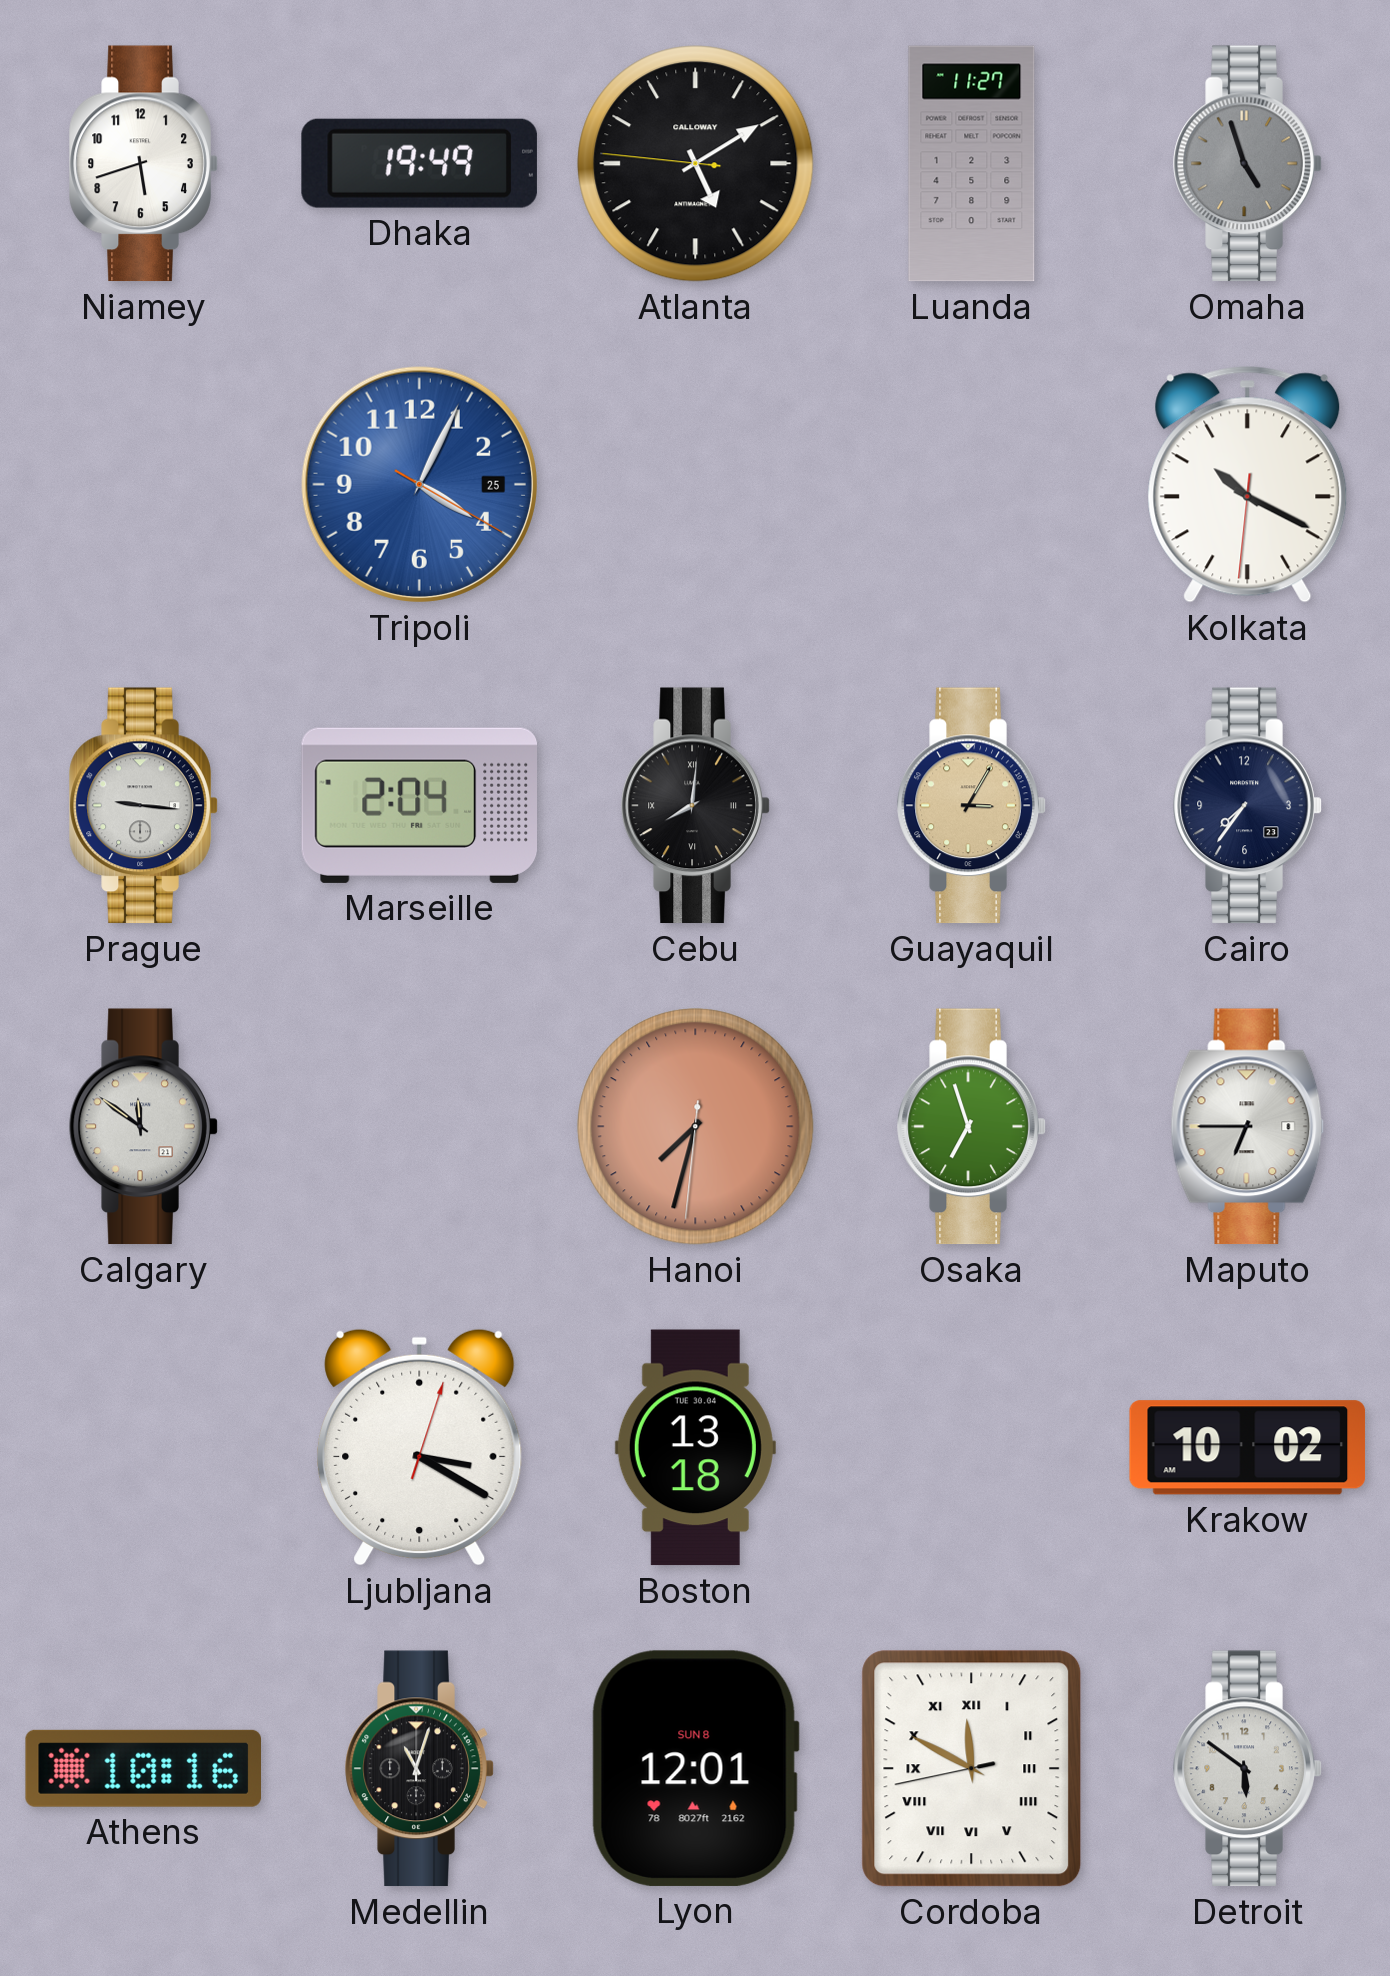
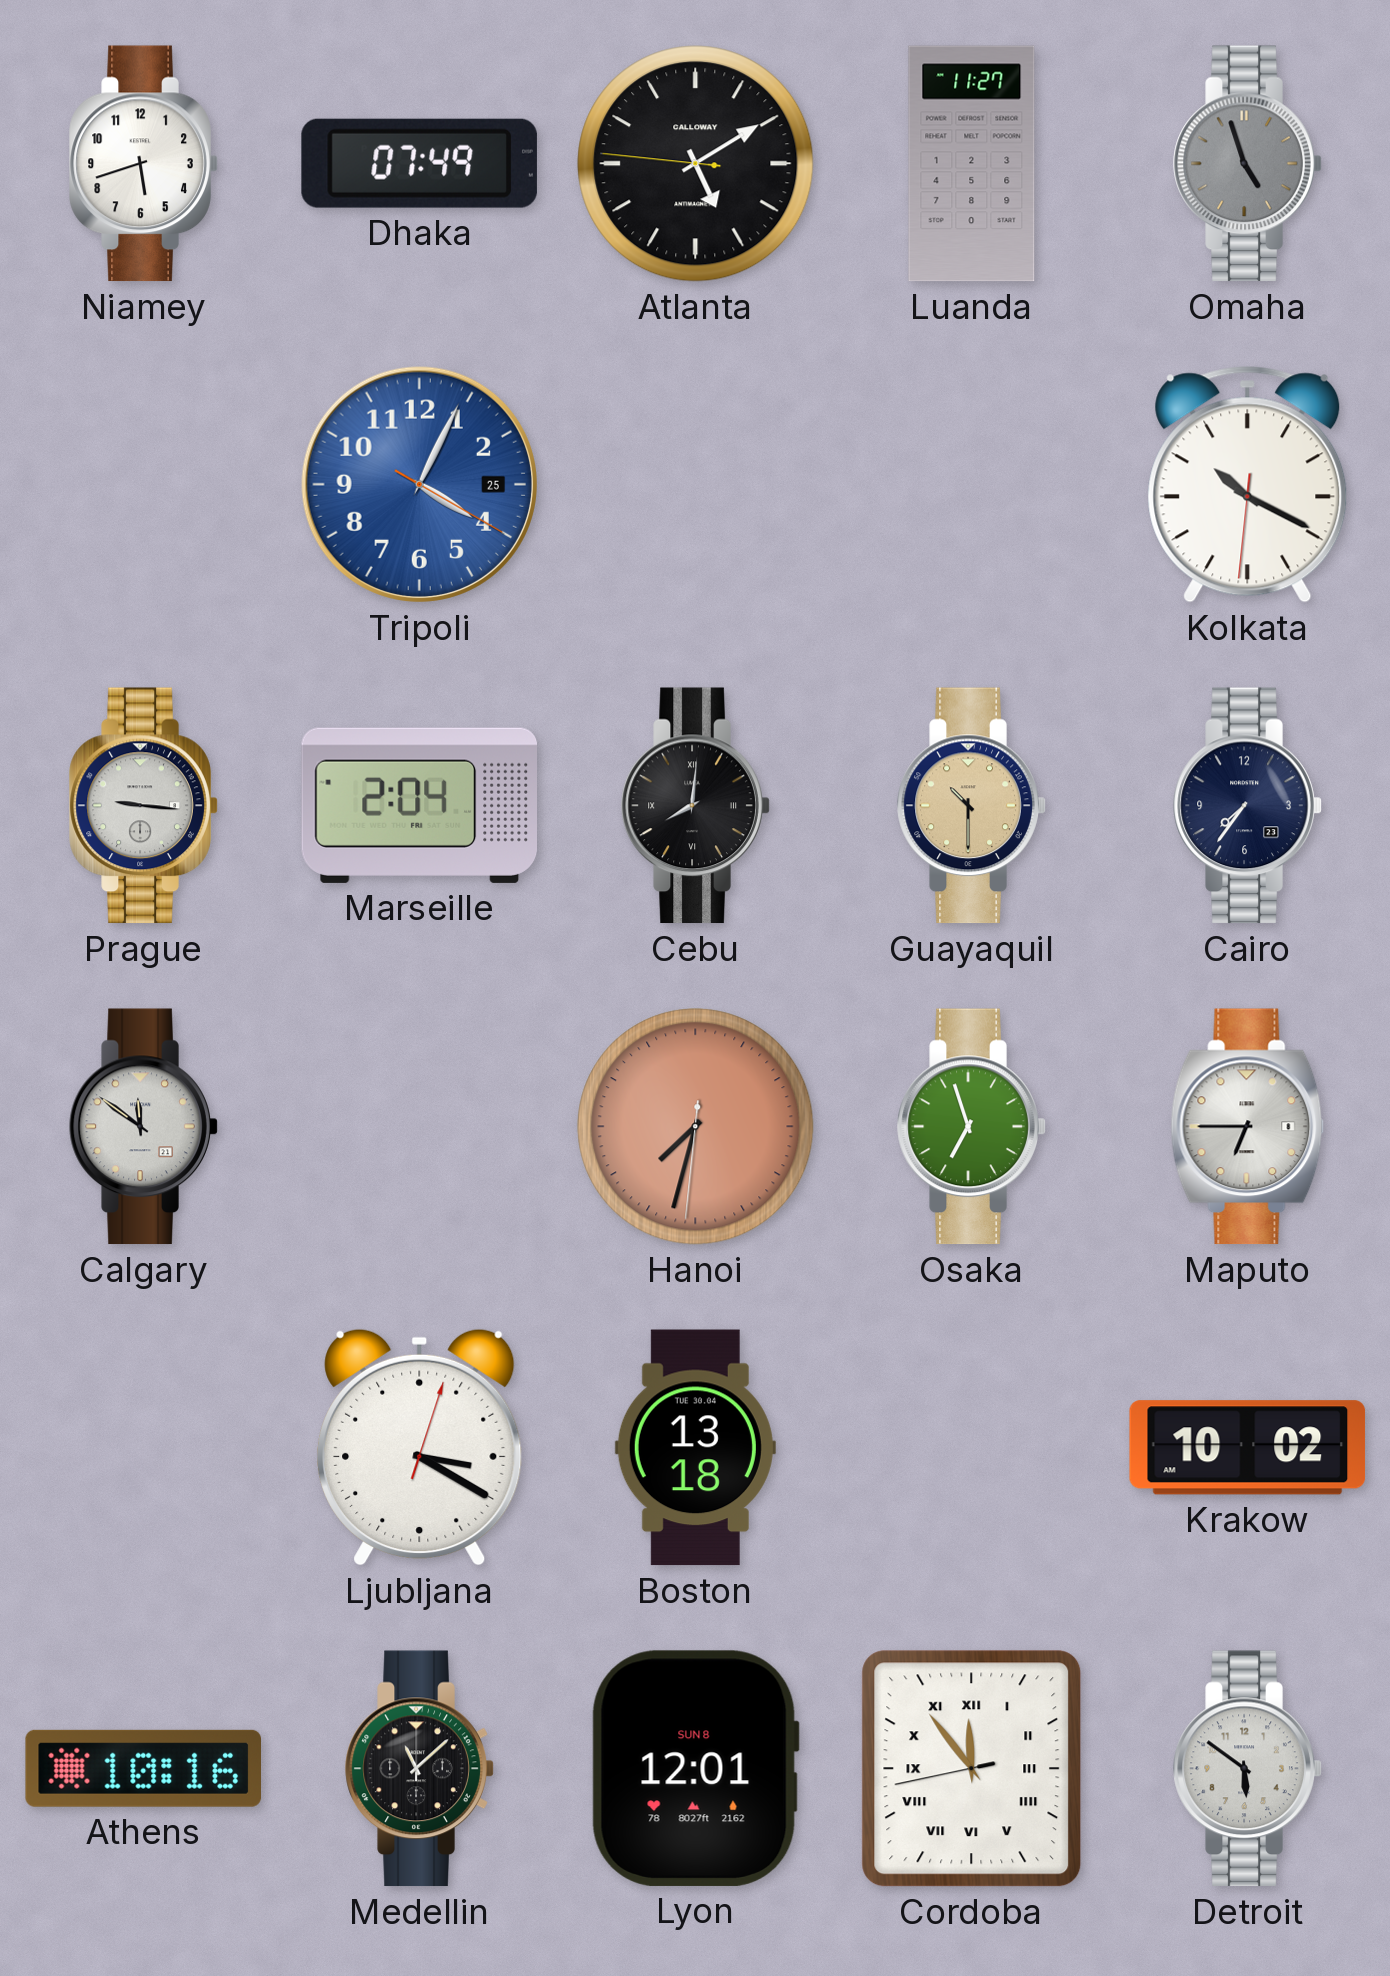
Dhaka: 19:49 -> 07:49
Guayaquil: 3:05 -> 10:30
Medellin: 11:03 -> 11:08
Cordoba: 11:49 -> 11:53
